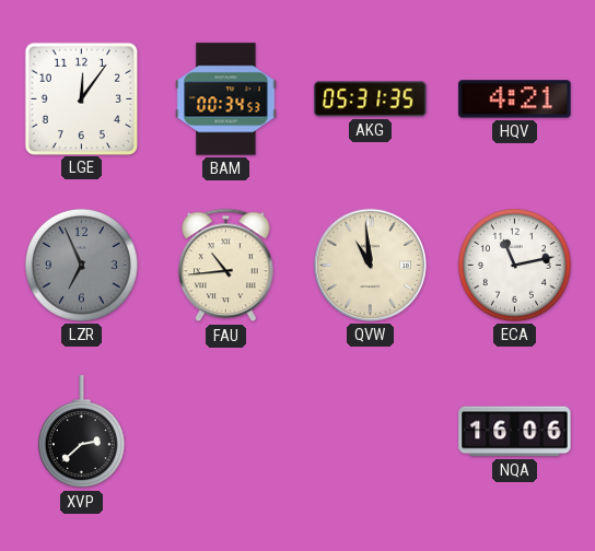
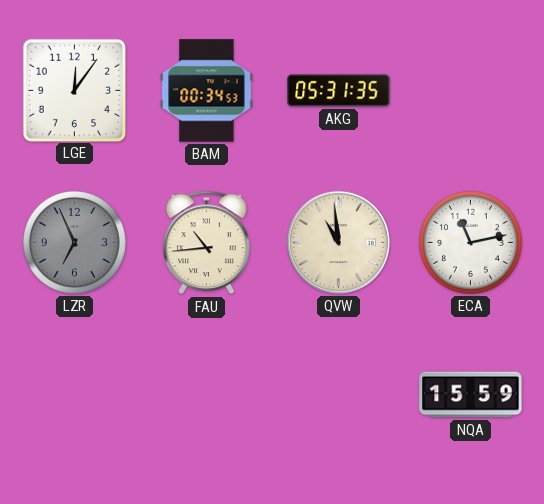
HQV: 4:21 -> none
XVP: 2:38 -> none
NQA: 16:06 -> 15:59
